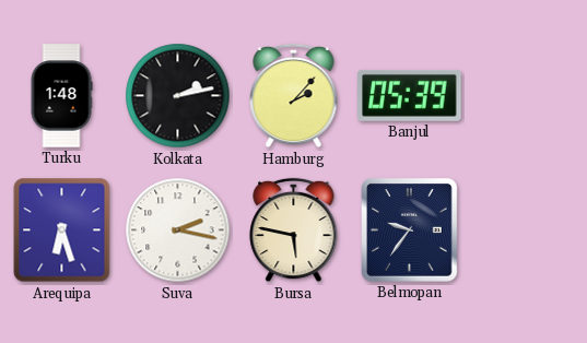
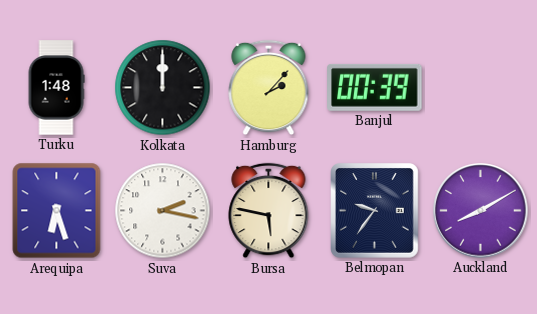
Kolkata: 2:13 -> 12:00
Banjul: 05:39 -> 00:39
Auckland: none -> 8:10
